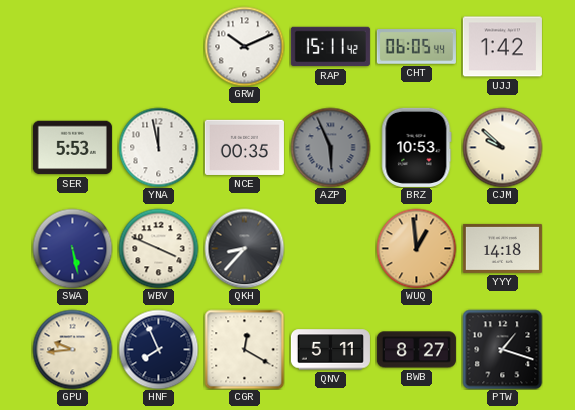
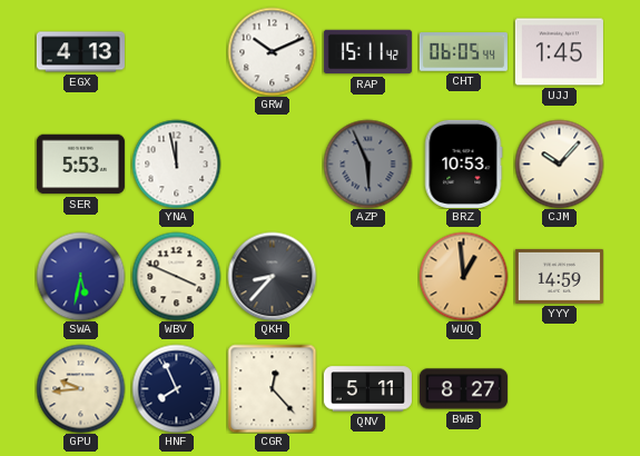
EGX: none -> 4:13
UJJ: 1:42 -> 1:45
NCE: 00:35 -> none
CJM: 9:52 -> 10:07
SWA: 5:28 -> 5:32
YYY: 14:18 -> 14:59
CGR: 12:20 -> 12:23
PTW: 1:18 -> none
